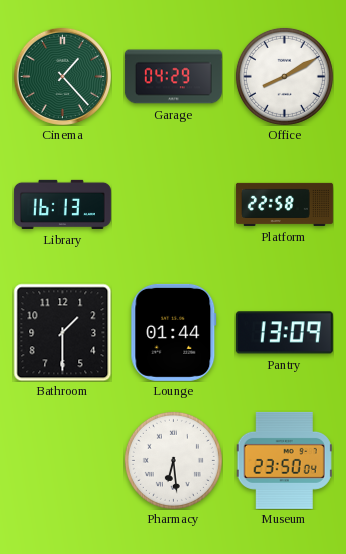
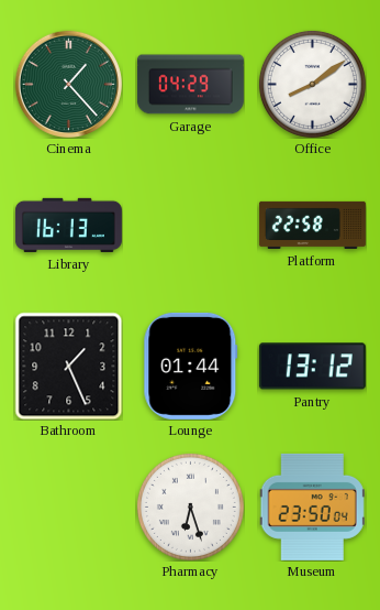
Office: 8:10 -> 8:09
Bathroom: 1:30 -> 1:26
Pantry: 13:09 -> 13:12
Pharmacy: 6:29 -> 6:27
